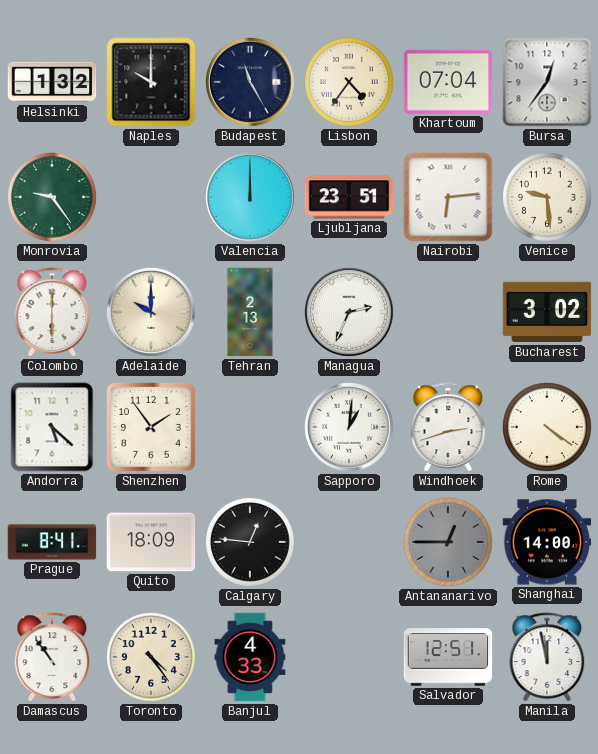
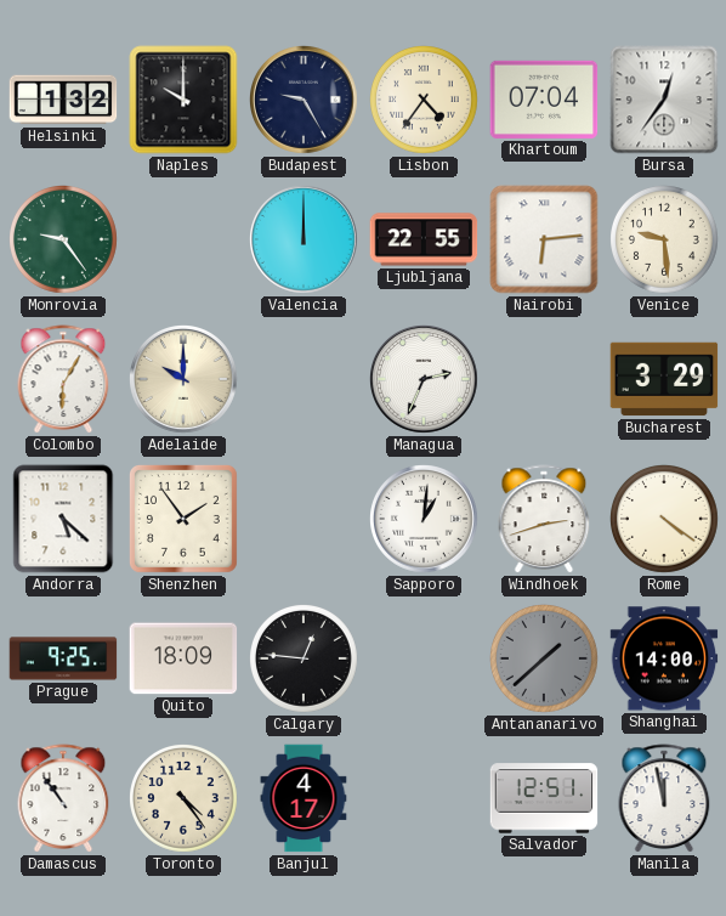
Budapest: 11:25 -> 9:25
Ljubljana: 23:51 -> 22:55
Colombo: 6:00 -> 6:05
Tehran: 2:13 -> none
Bucharest: 3:02 -> 3:29
Prague: 8:41 -> 9:25
Antananarivo: 12:45 -> 1:38
Banjul: 4:33 -> 4:17
